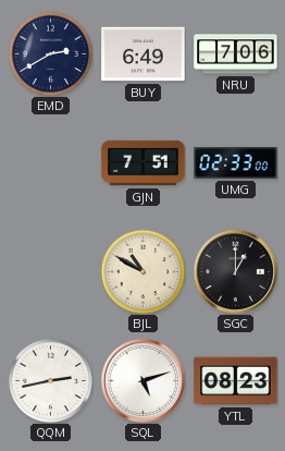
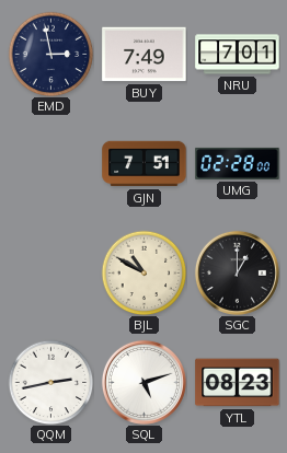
EMD: 2:40 -> 2:58
BUY: 6:49 -> 7:49
NRU: 7:06 -> 7:01
UMG: 02:33 -> 02:28
